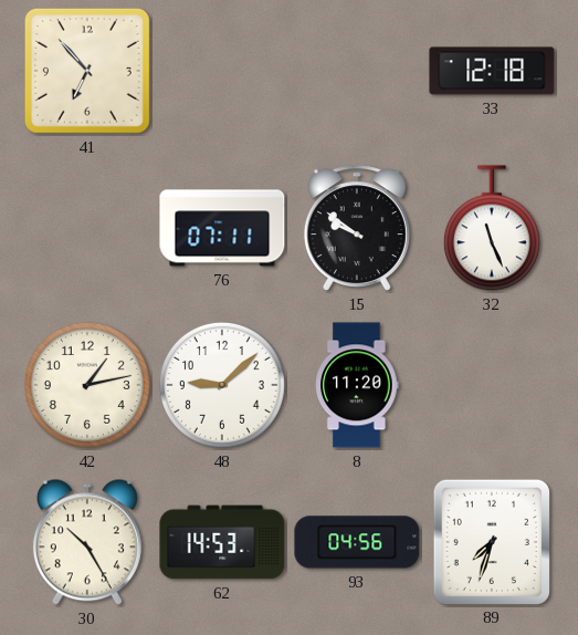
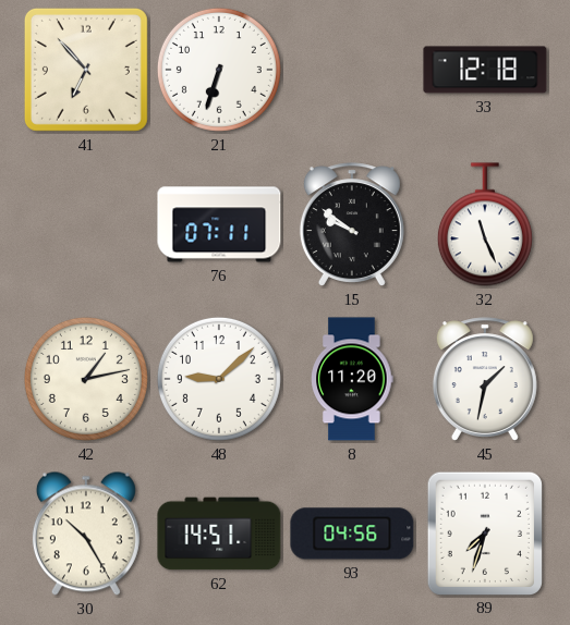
21: none -> 6:33
45: none -> 1:32
62: 14:53 -> 14:51
